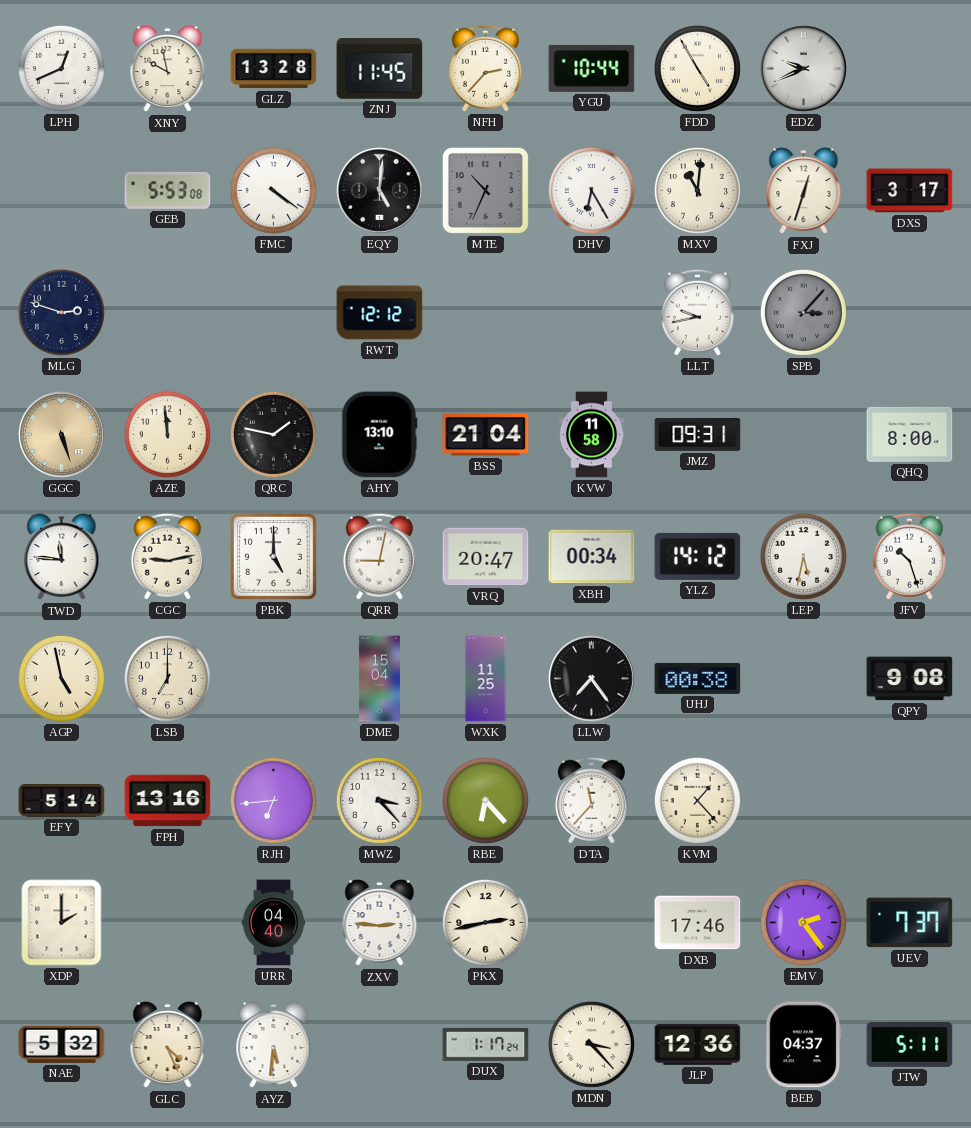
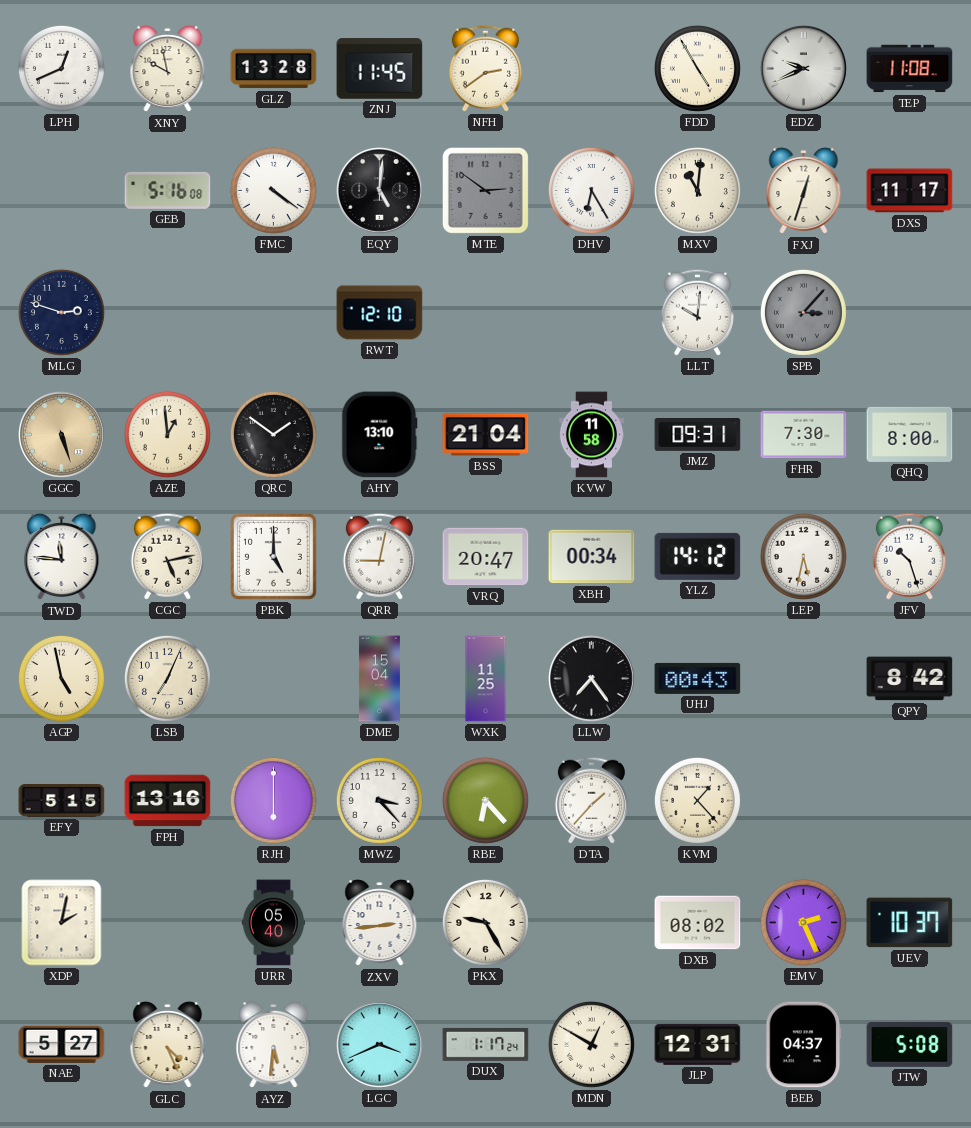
NFH: 2:37 -> 2:39
YGU: 10:44 -> none
TEP: none -> 11:08
GEB: 5:53 -> 5:16
MTE: 10:34 -> 2:51
DXS: 3:17 -> 11:17
RWT: 12:12 -> 12:10
LLT: 9:43 -> 10:01
AZE: 11:59 -> 12:59
QRC: 1:47 -> 1:51
FHR: none -> 7:30
CGC: 9:13 -> 5:13
LSB: 7:00 -> 7:04
UHJ: 00:38 -> 00:43
QPY: 9:08 -> 8:42
EFY: 5:14 -> 5:15
RJH: 6:44 -> 6:00
DTA: 11:37 -> 1:37
XDP: 2:00 -> 2:02
URR: 04:40 -> 05:40
ZXV: 2:46 -> 2:44
PKX: 2:43 -> 9:25
DXB: 17:46 -> 08:02
EMV: 2:24 -> 2:26
UEV: 7:37 -> 10:37
NAE: 5:32 -> 5:27
LGC: none -> 3:41
MDN: 3:23 -> 12:50
JLP: 12:36 -> 12:31
JTW: 5:11 -> 5:08
